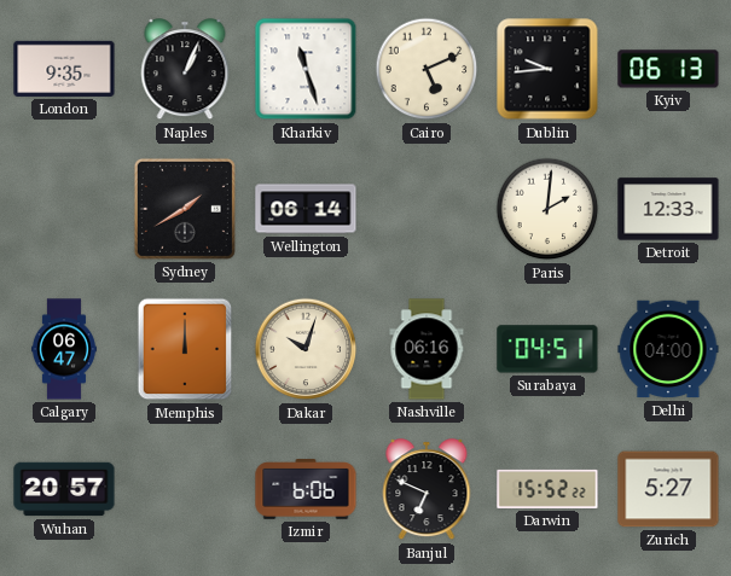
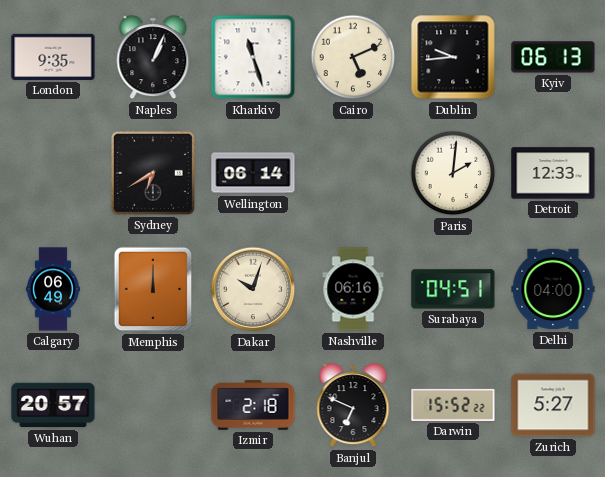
Sydney: 1:40 -> 6:40
Calgary: 06:47 -> 06:49
Izmir: 6:06 -> 2:18
